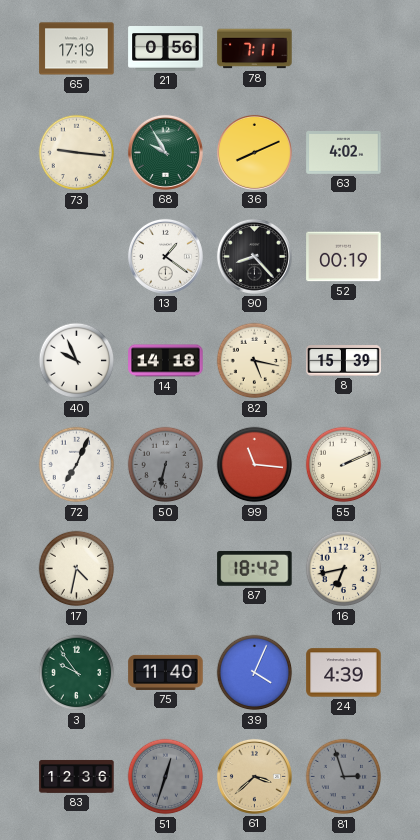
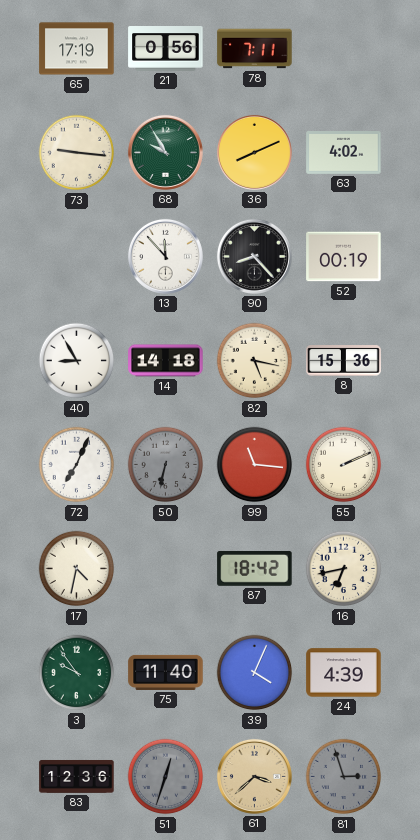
13: 1:21 -> 11:53
40: 9:56 -> 8:55
8: 15:39 -> 15:36
